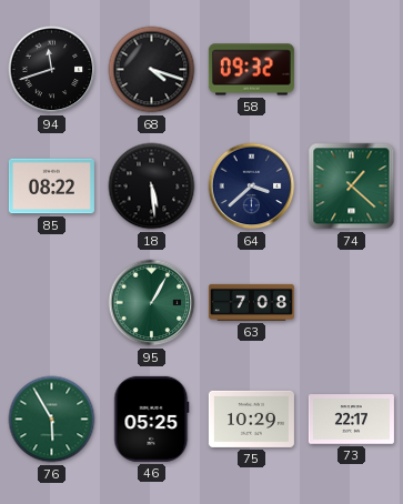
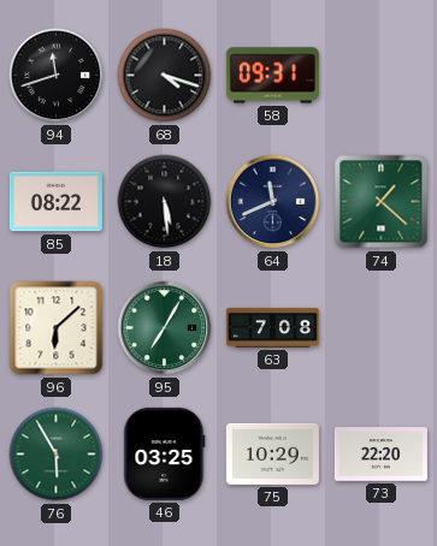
58: 09:32 -> 09:31
64: 3:38 -> 11:41
96: none -> 6:08
95: 1:05 -> 7:05
46: 05:25 -> 03:25
73: 22:17 -> 22:20
